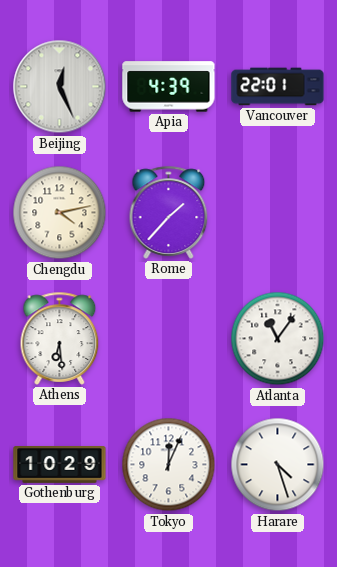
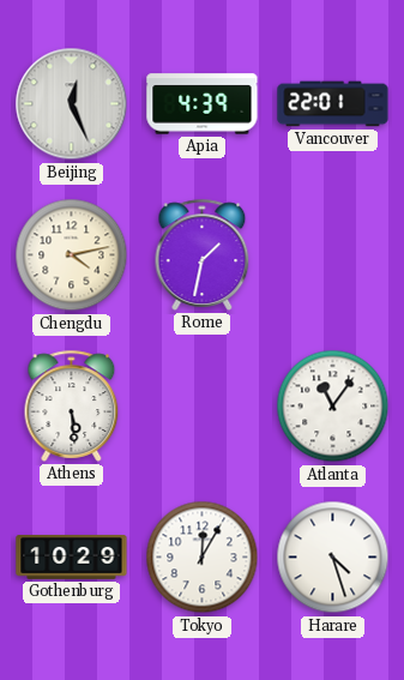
Rome: 1:37 -> 1:32
Athens: 6:29 -> 5:29
Tokyo: 12:04 -> 12:05
